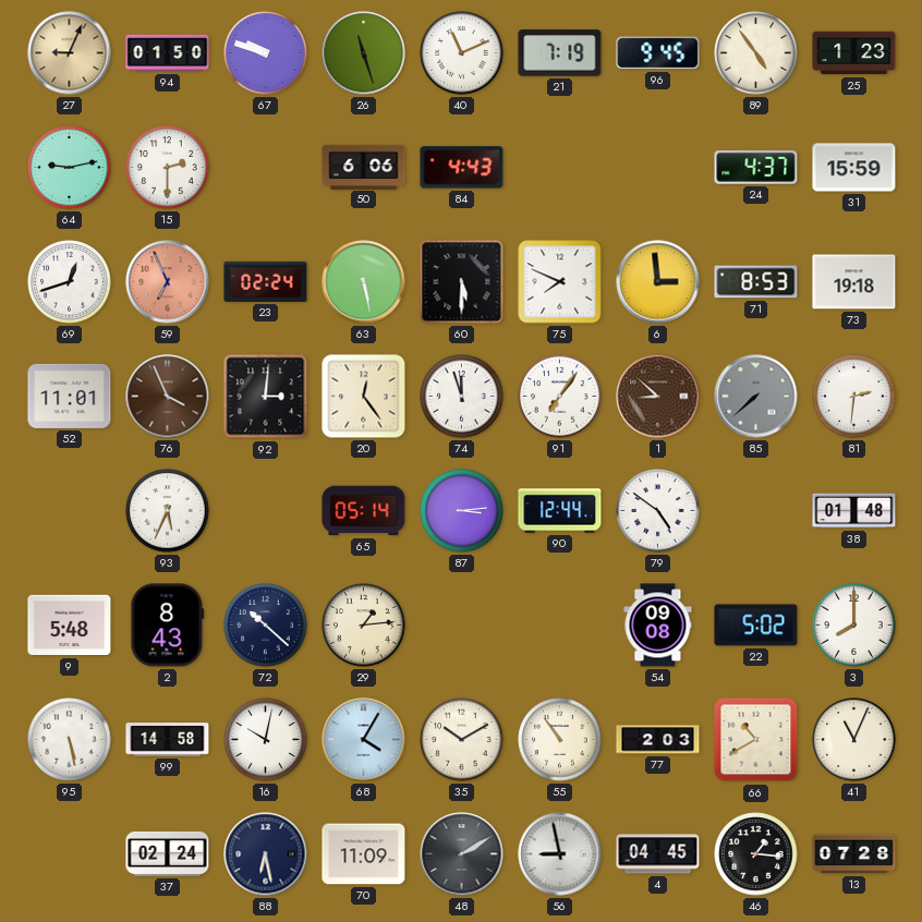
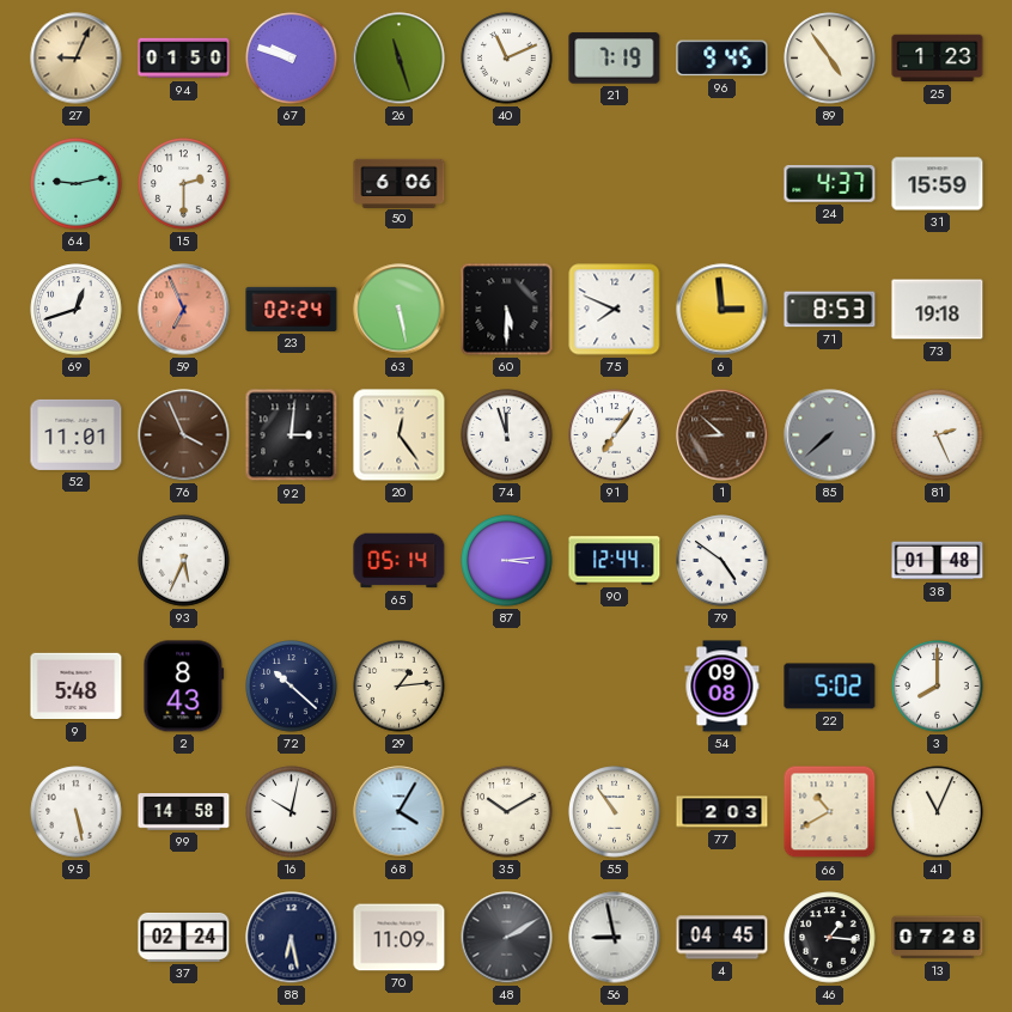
84: 4:43 -> none
81: 2:31 -> 2:26
